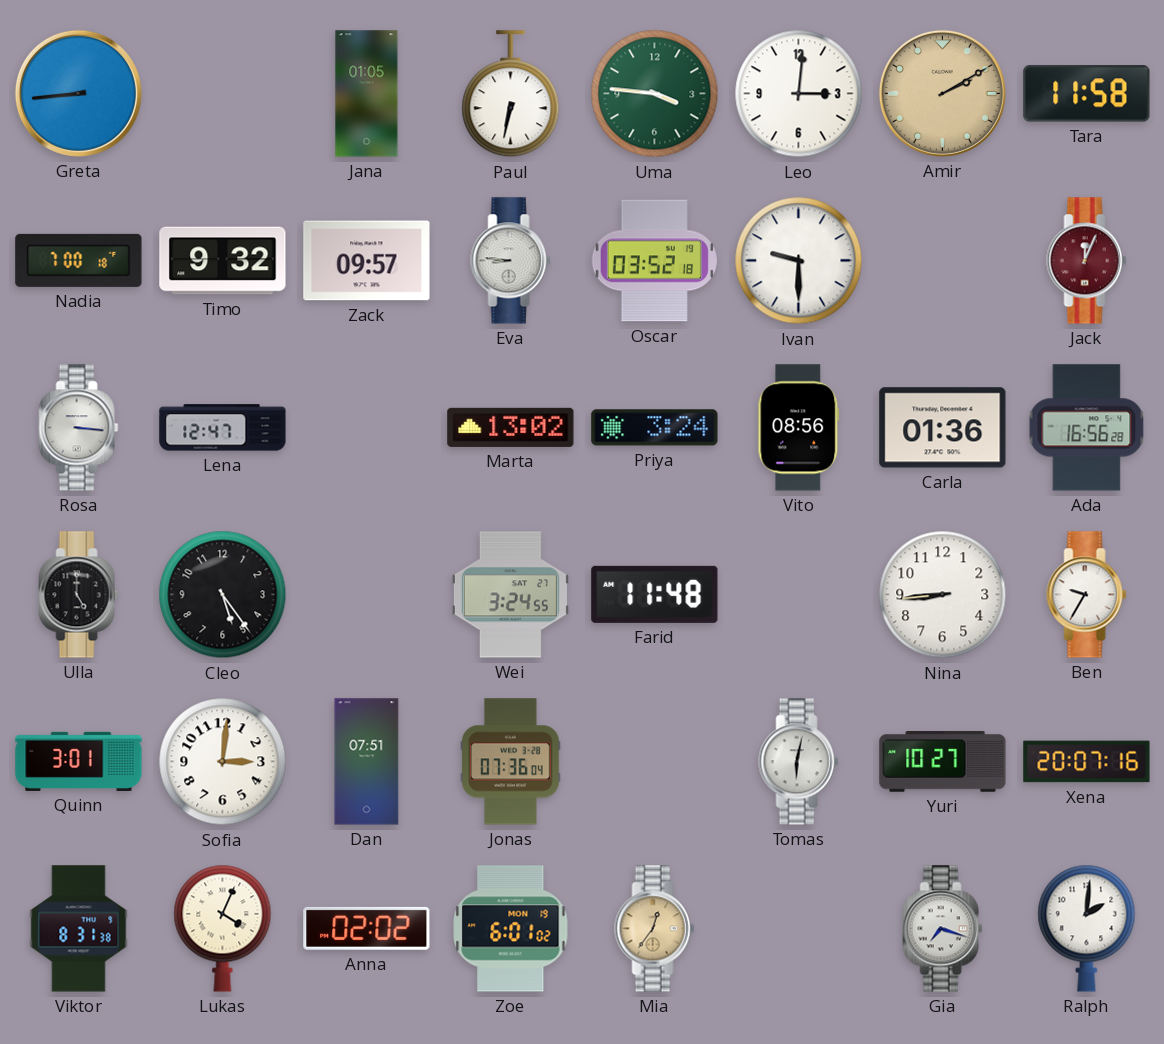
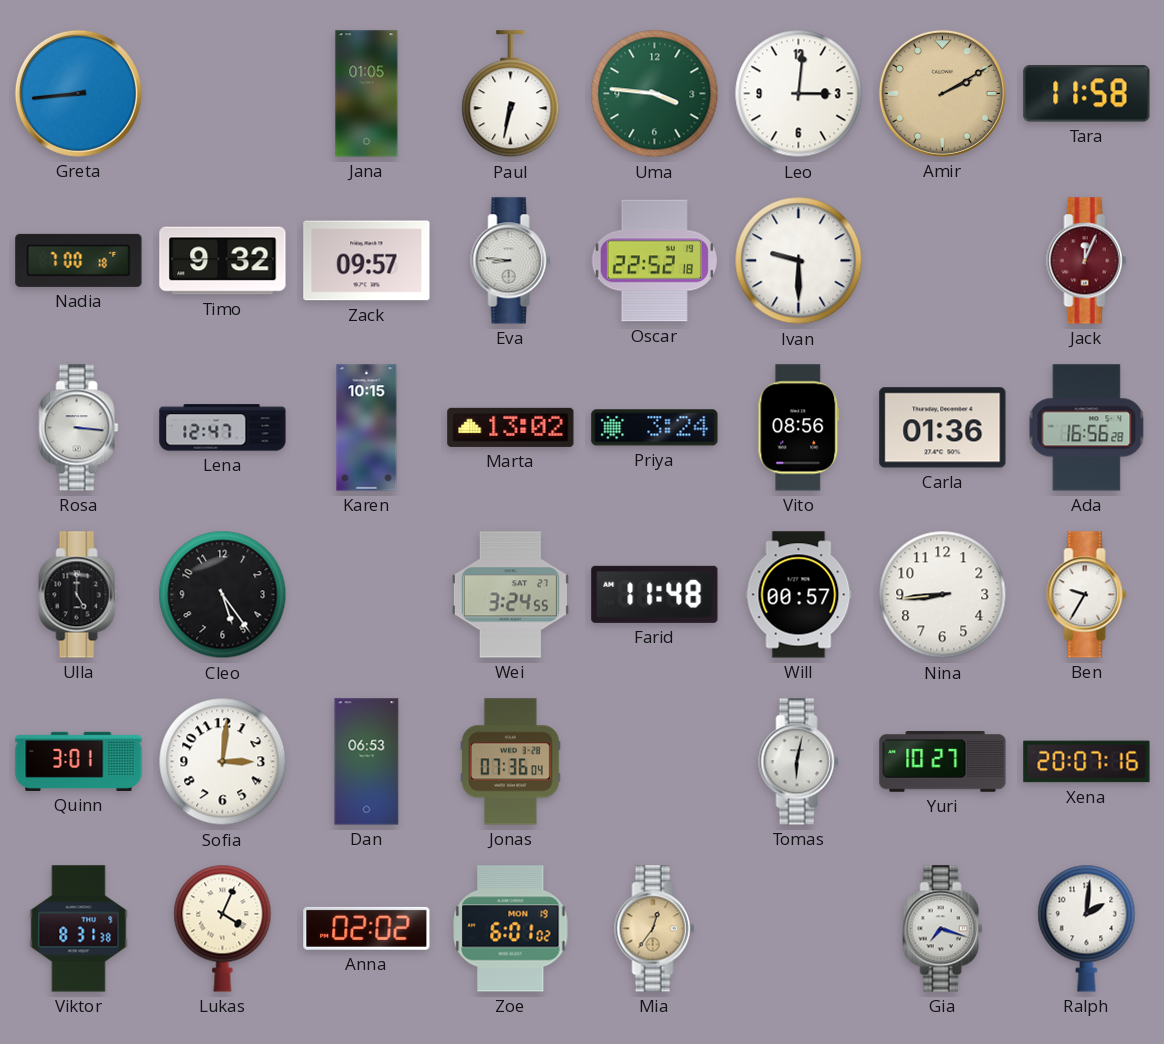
Oscar: 03:52 -> 22:52
Karen: none -> 10:15
Will: none -> 00:57
Dan: 07:51 -> 06:53
